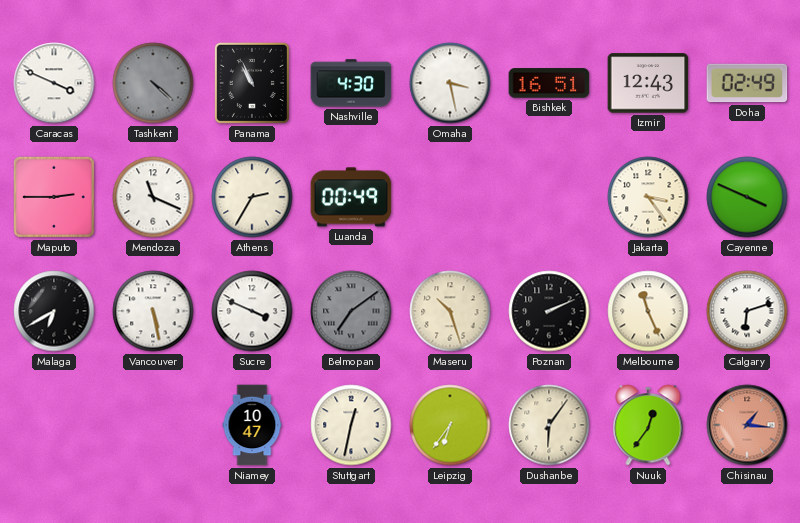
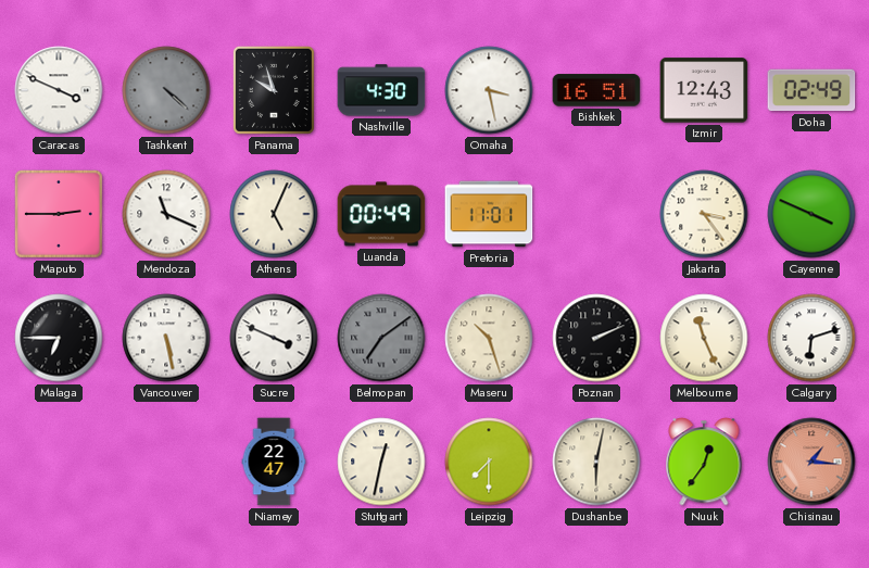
Panama: 10:56 -> 9:57
Athens: 2:35 -> 5:04
Pretoria: none -> 11:01
Malaga: 6:40 -> 6:45
Niamey: 10:47 -> 22:47
Leipzig: 6:36 -> 7:30
Dushanbe: 6:06 -> 6:02
